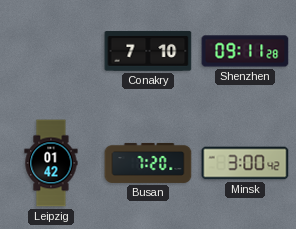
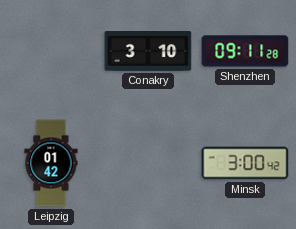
Conakry: 7:10 -> 3:10
Busan: 7:20 -> none
